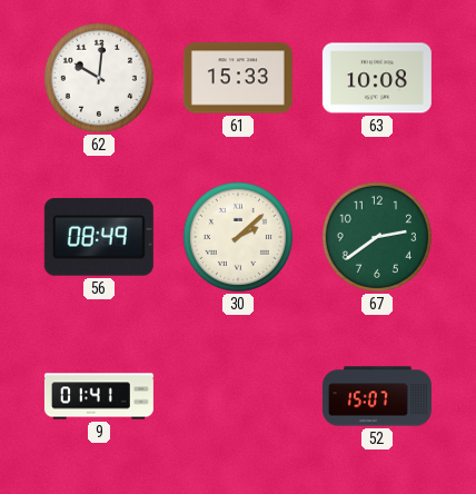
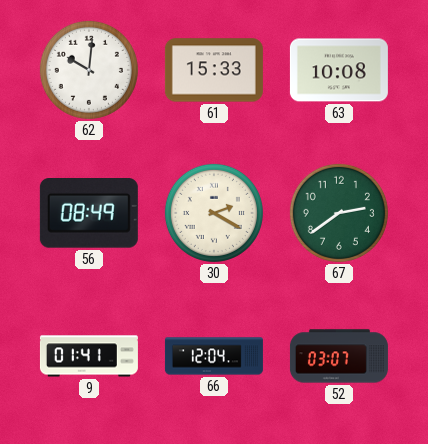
30: 2:08 -> 2:20
66: none -> 12:04
52: 15:07 -> 03:07
